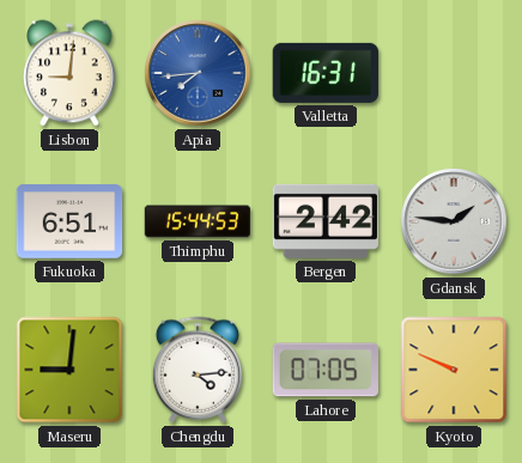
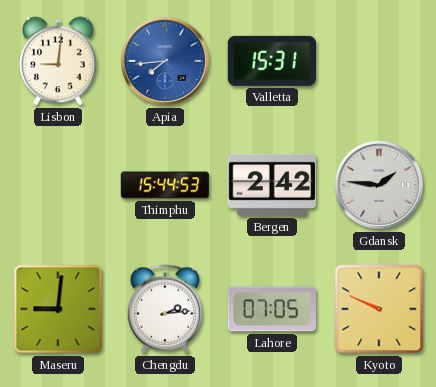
Valletta: 16:31 -> 15:31
Fukuoka: 6:51 -> none
Chengdu: 4:14 -> 2:14
